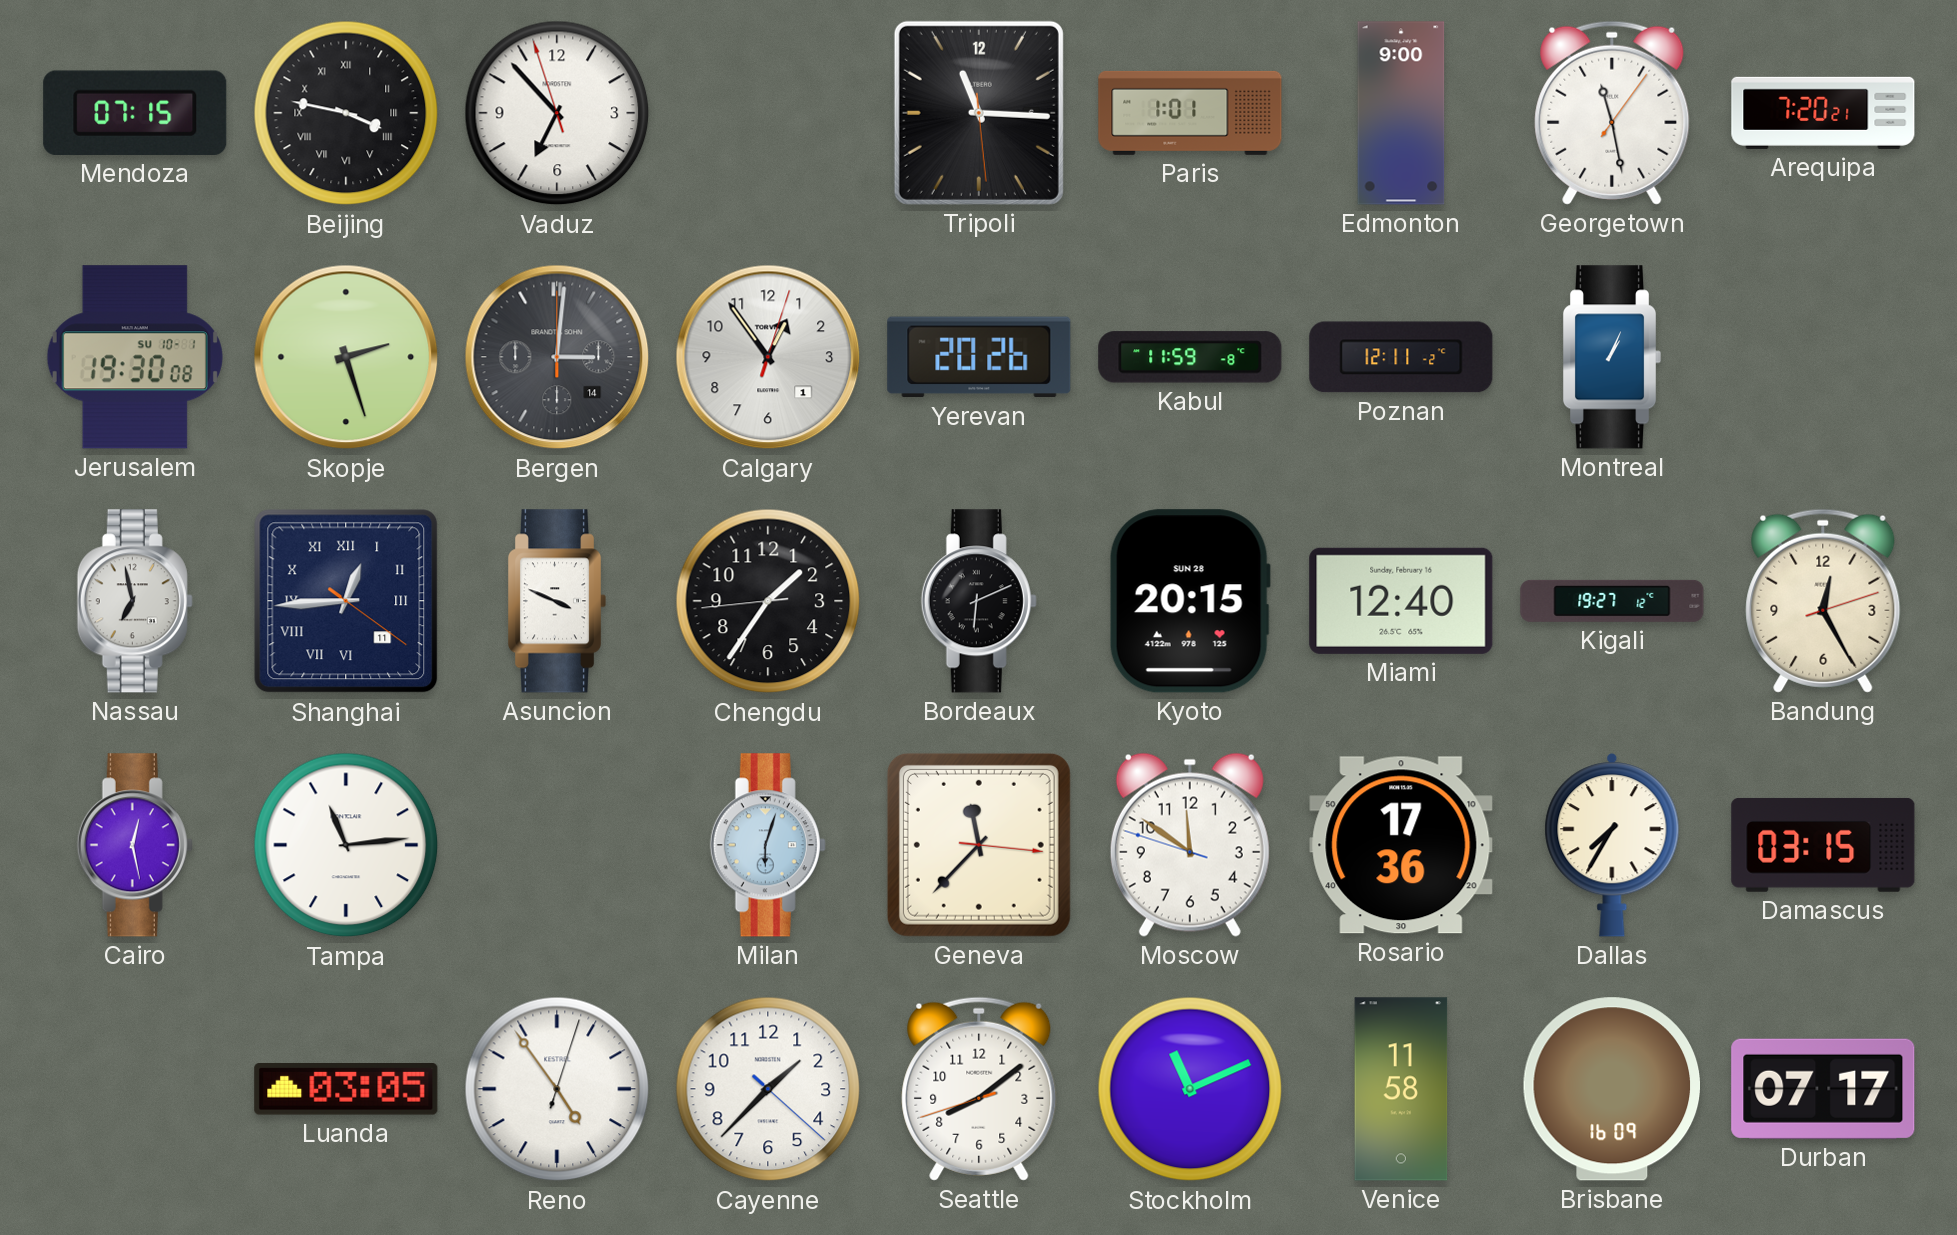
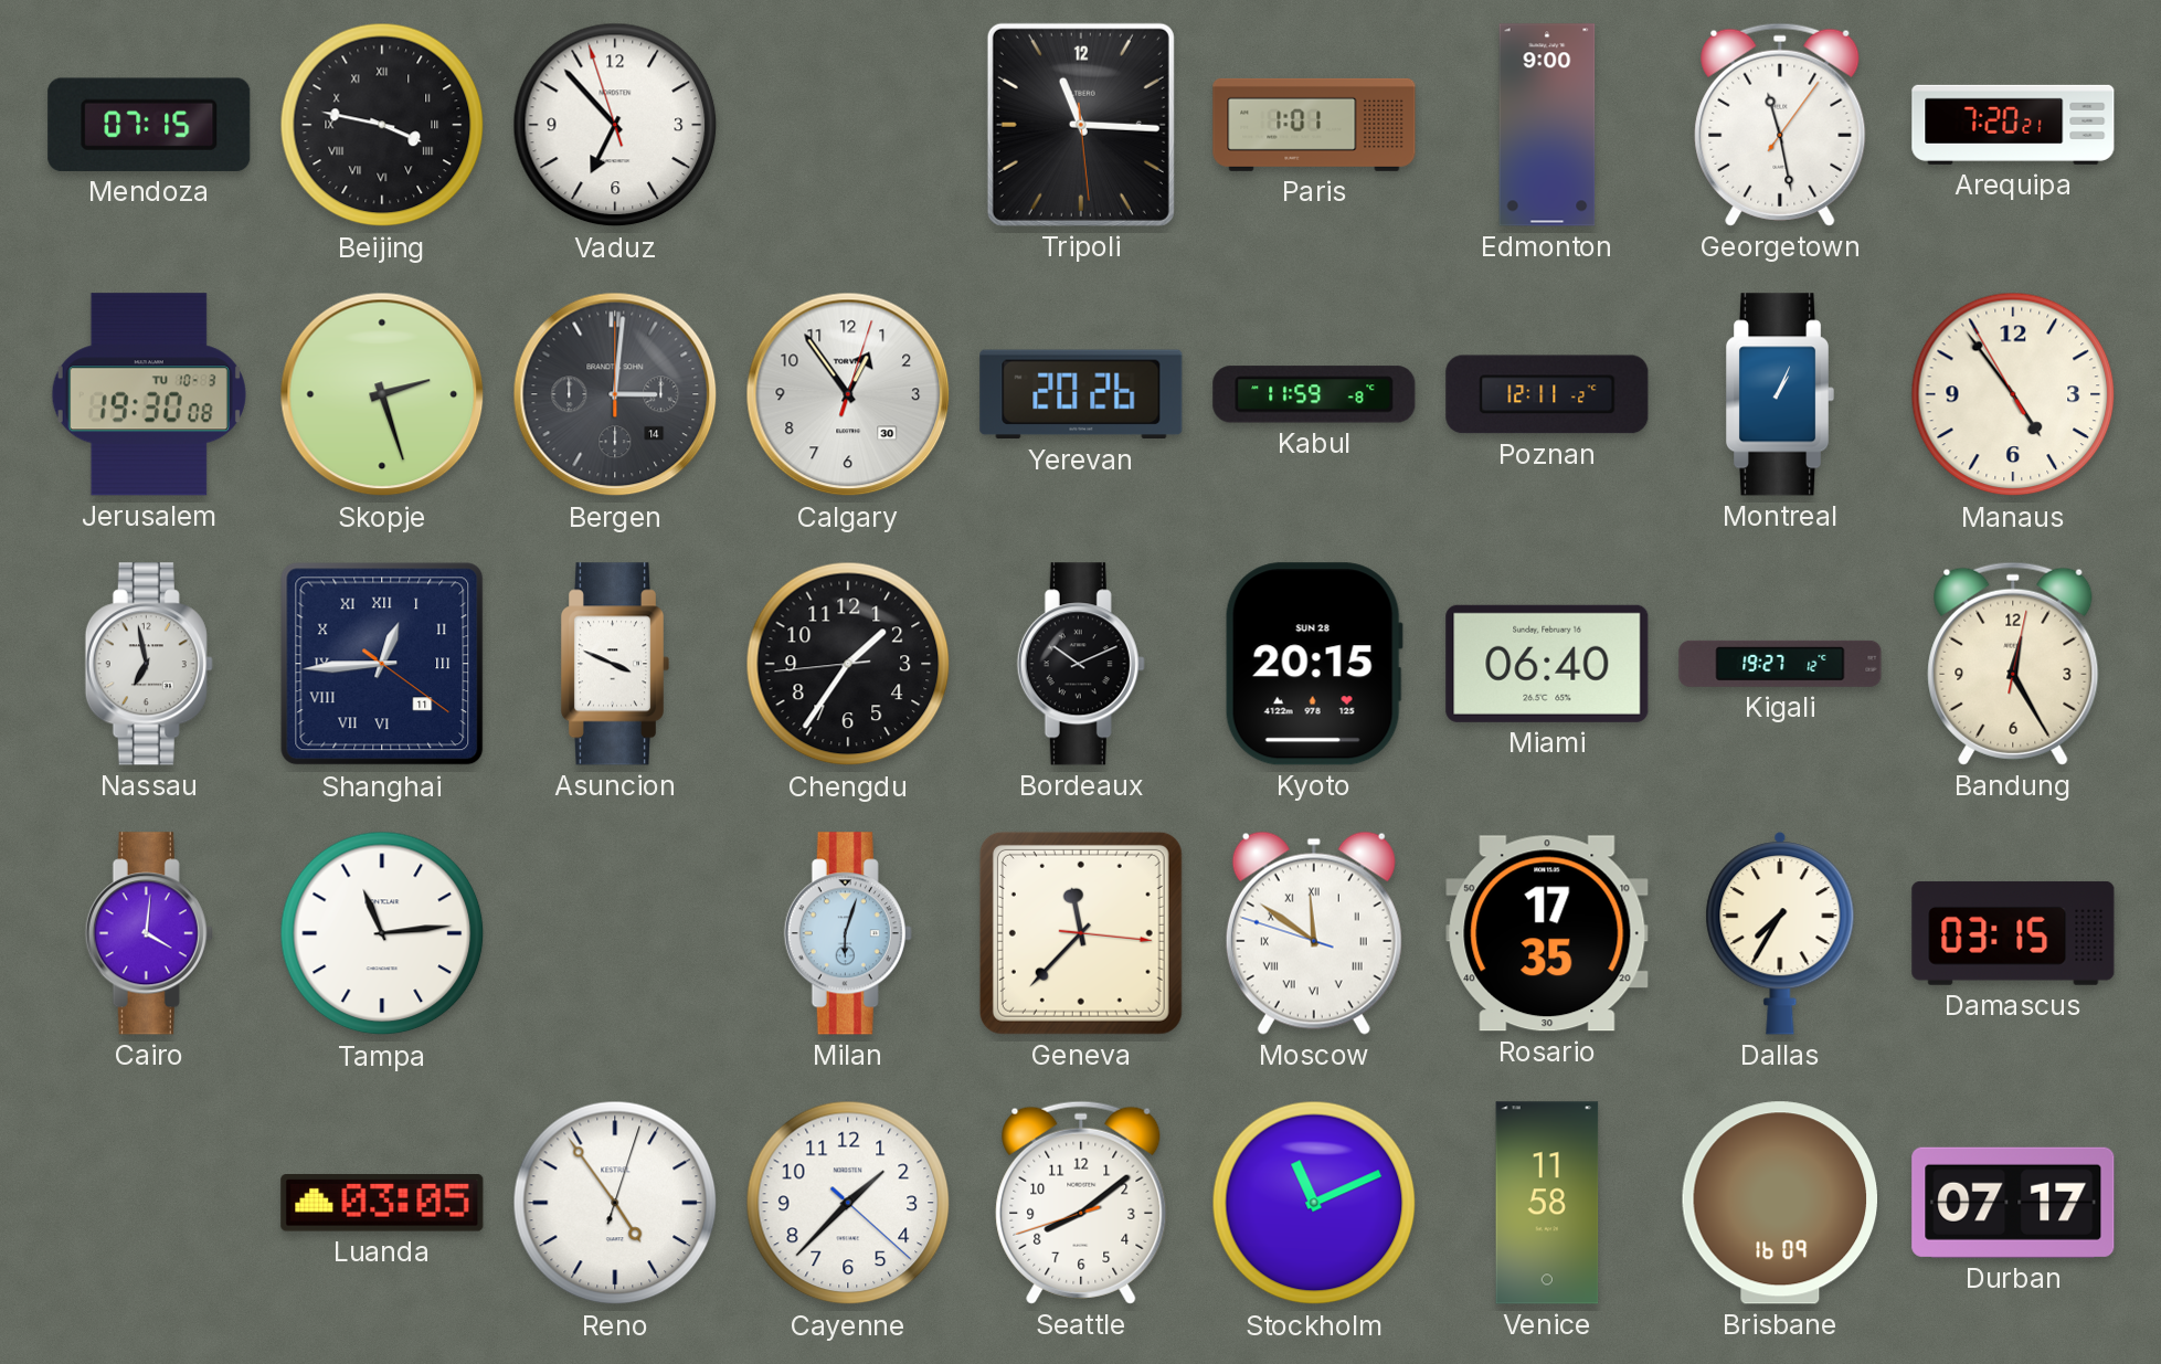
Jerusalem date: SU 10-1 -> TU 10-3
Calgary date: 1 -> 30
Manaus: none -> 4:53
Bordeaux: 6:11 -> 10:11
Miami: 12:40 -> 06:40
Bandung: 12:25:12 -> 12:25:02
Cairo: 12:28 -> 4:01
Moscow numerals: Arabic -> Roman
Rosario: 17:36 -> 17:35
